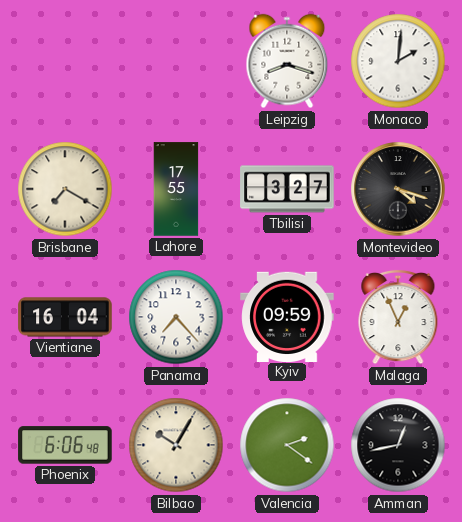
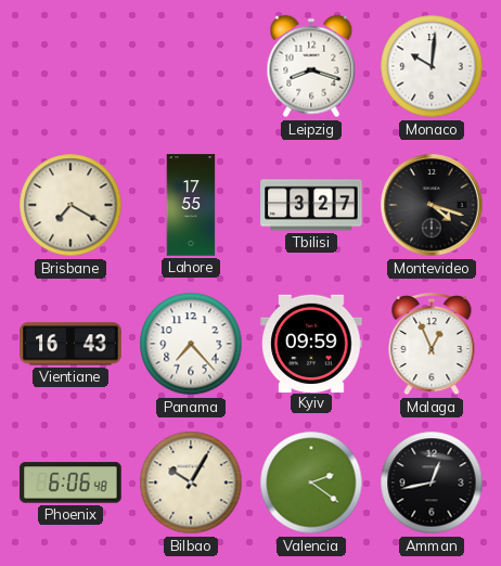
Monaco: 2:01 -> 10:01
Vientiane: 16:04 -> 16:43
